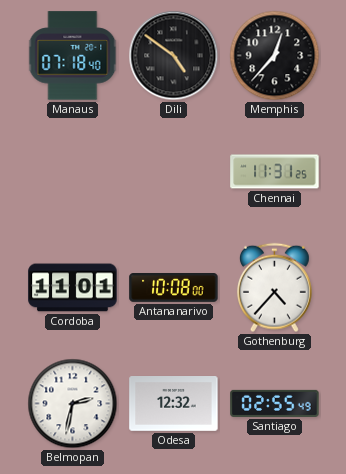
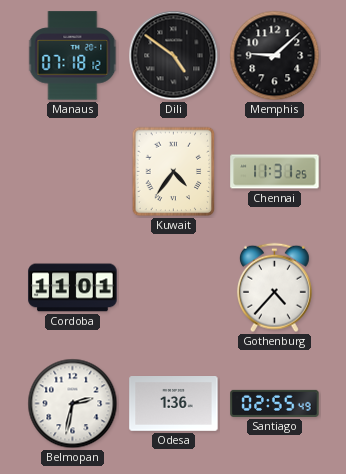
Manaus: 07:18:40 -> 07:18:12
Memphis: 12:37 -> 9:08
Kuwait: none -> 4:36
Antananarivo: 10:08 -> none
Odesa: 12:32 -> 1:36
